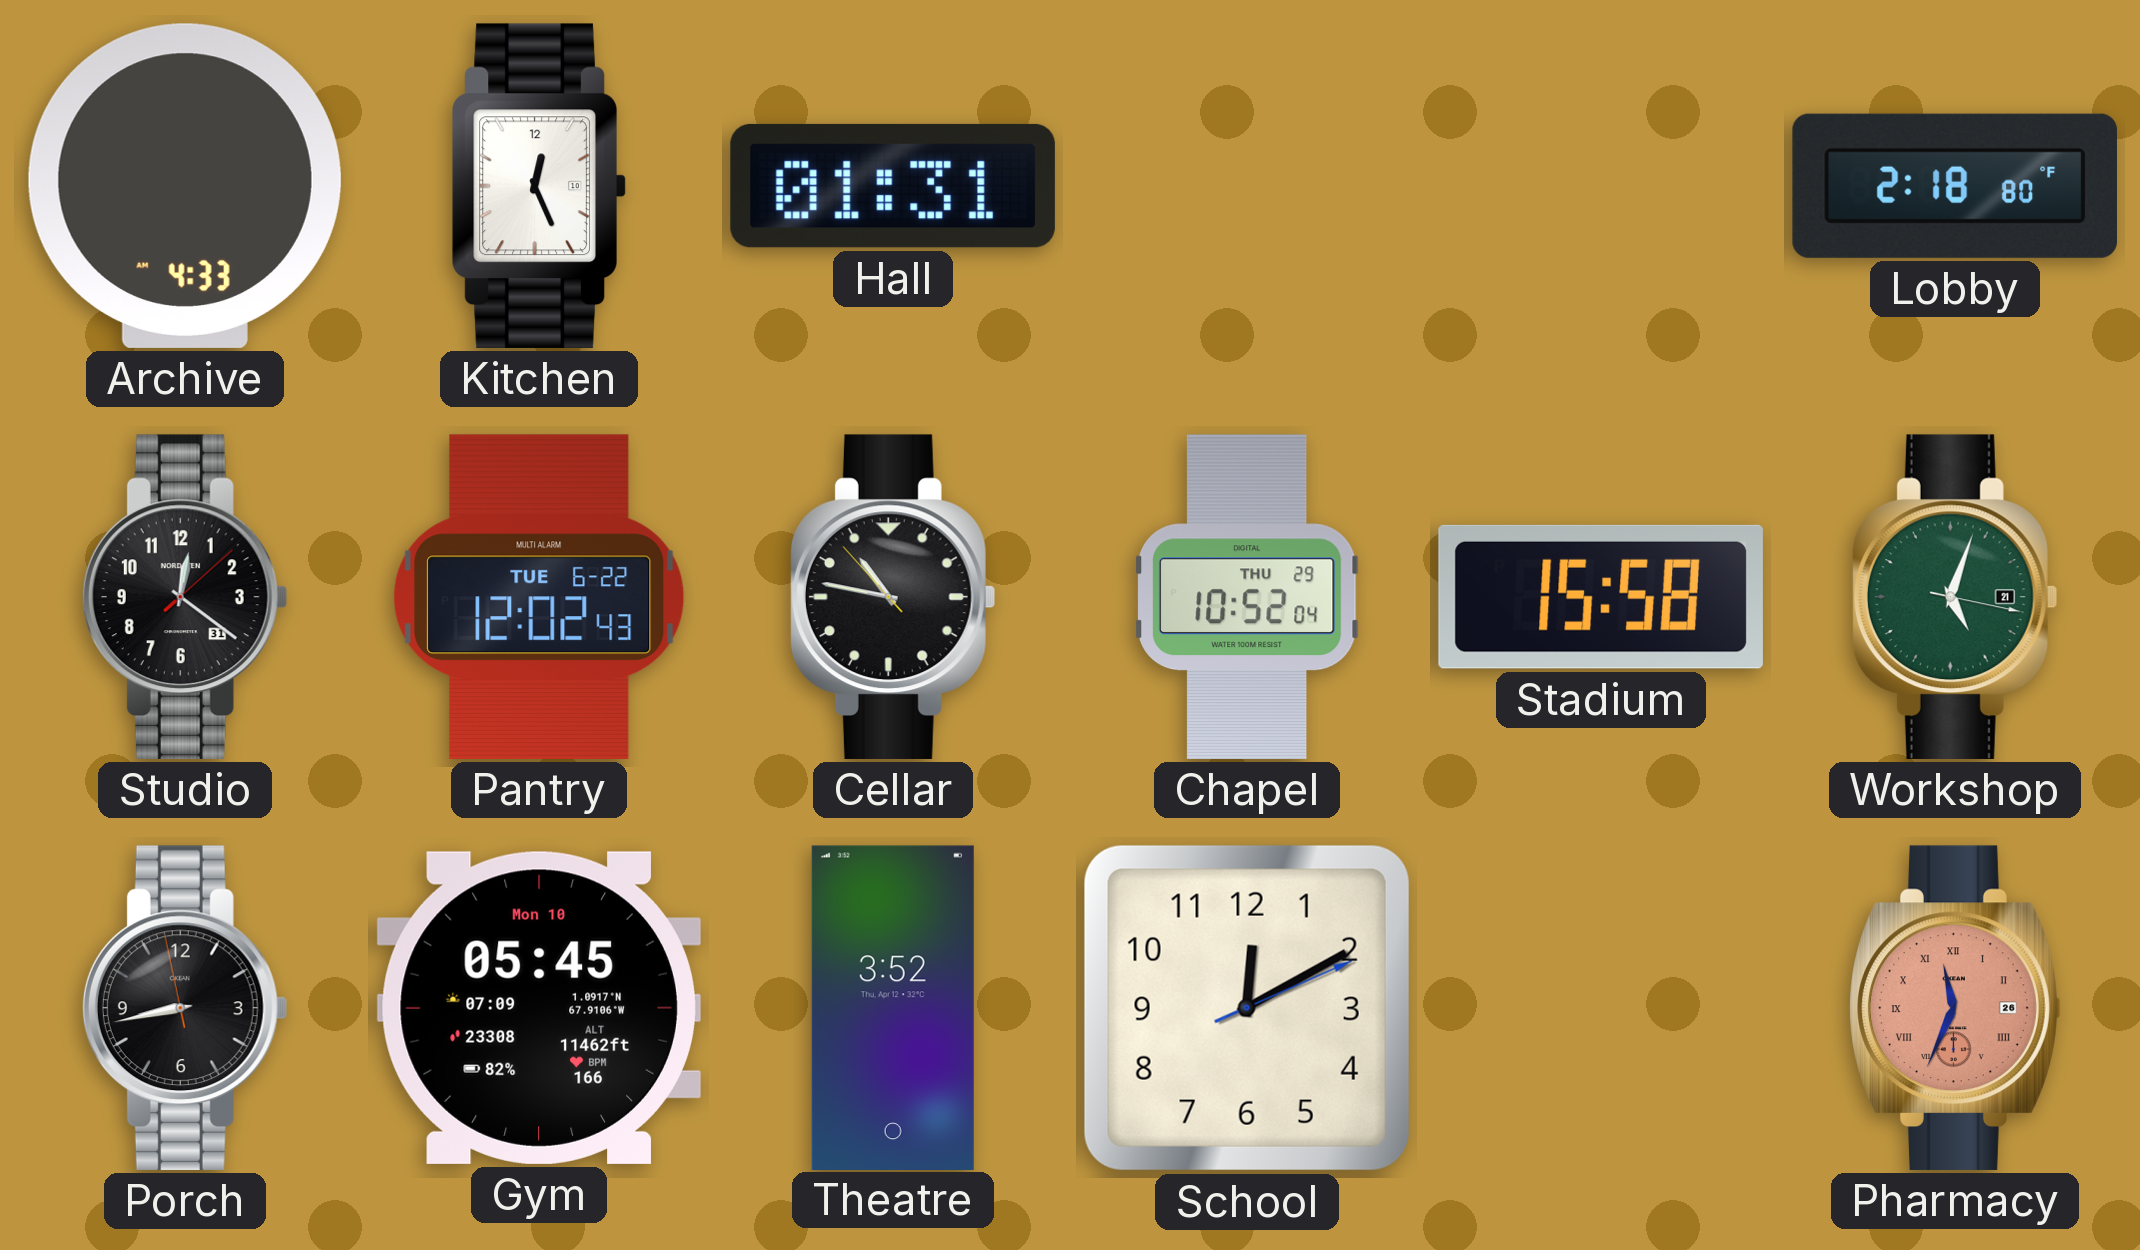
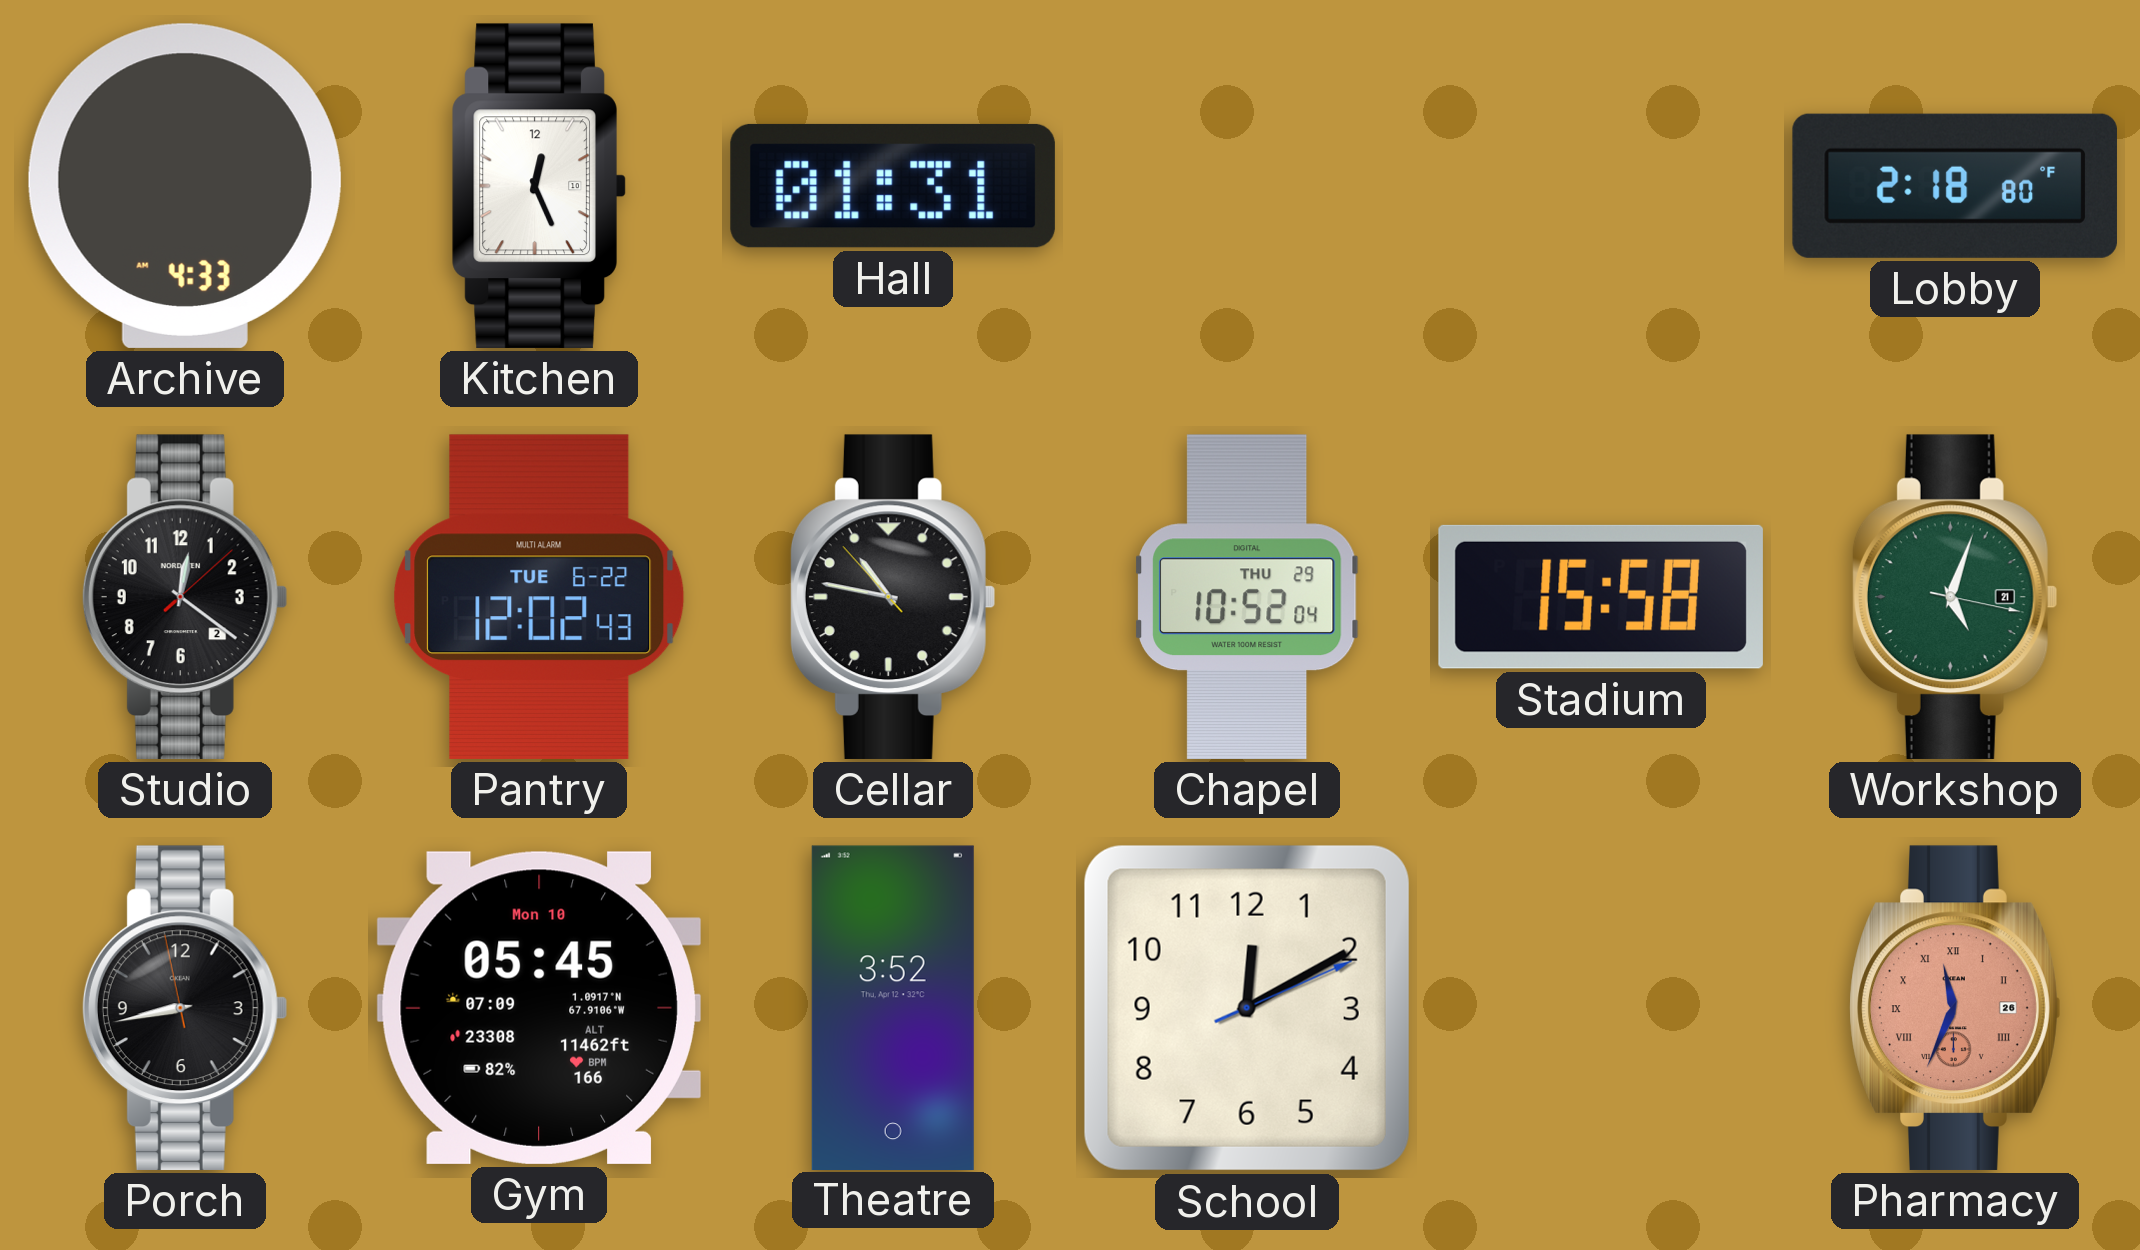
Studio date: 31 -> 2
